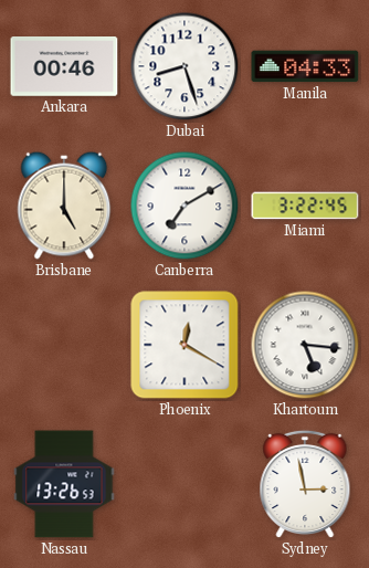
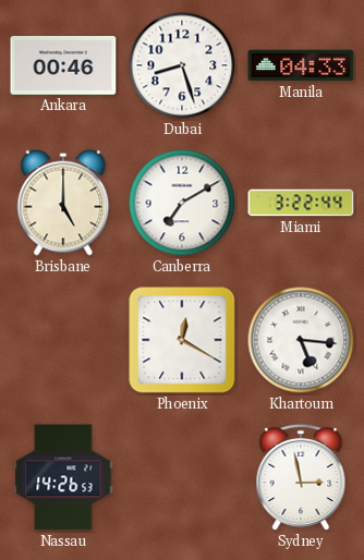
Miami: 3:22:45 -> 3:22:44
Nassau: 13:26 -> 14:26
